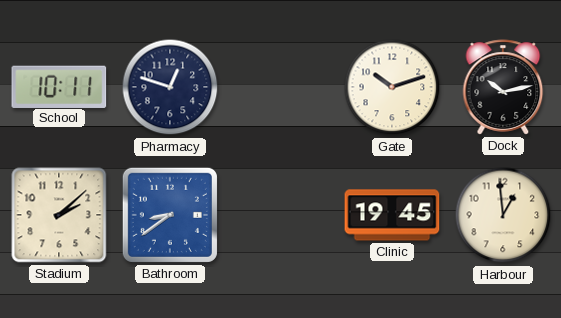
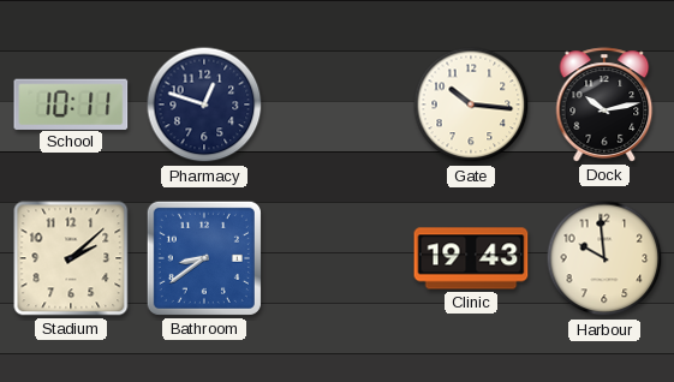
Gate: 10:12 -> 10:16
Clinic: 19:45 -> 19:43
Harbour: 12:59 -> 9:59
